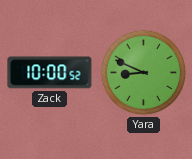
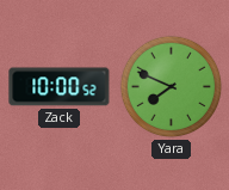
Yara: 8:49 -> 7:49
